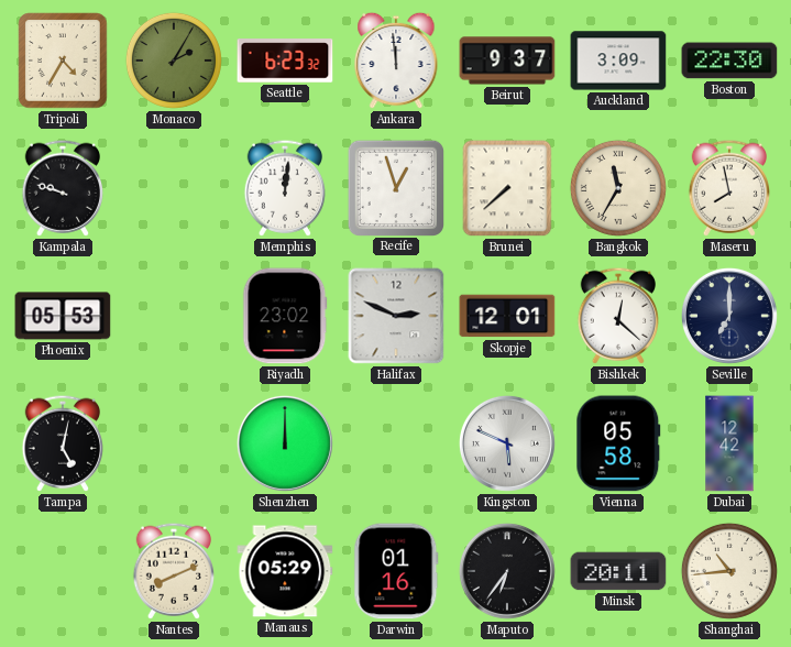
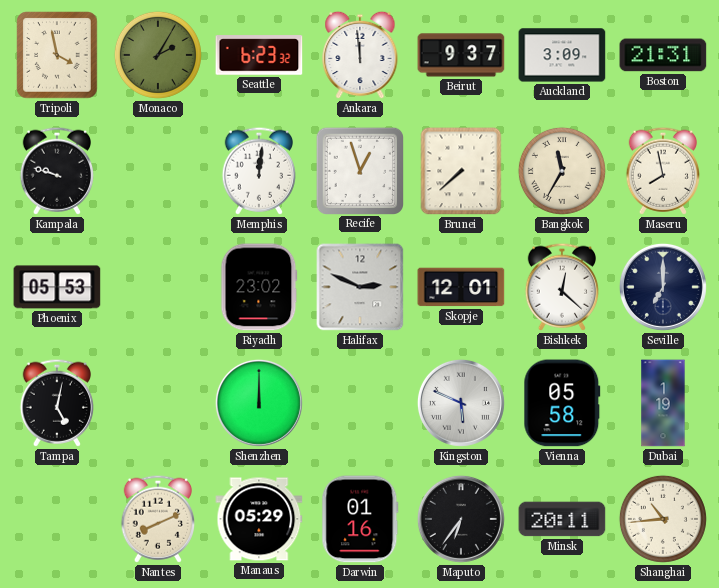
Tripoli: 4:35 -> 3:58
Boston: 22:30 -> 21:31
Dubai: 12:42 -> 1:19
